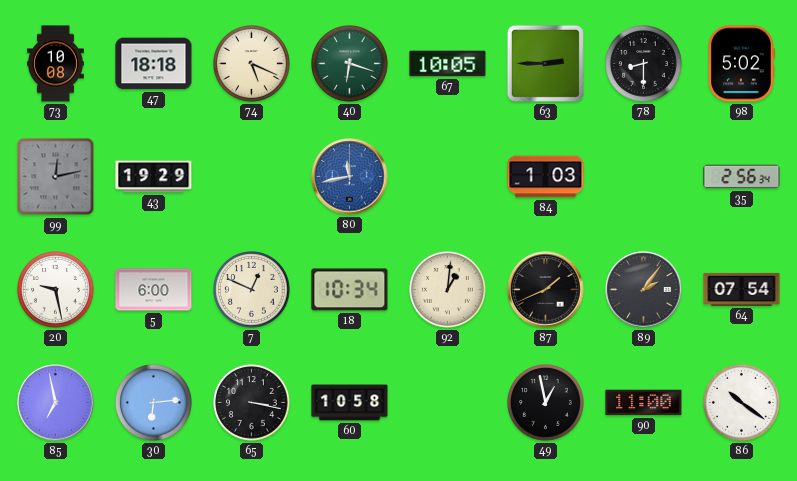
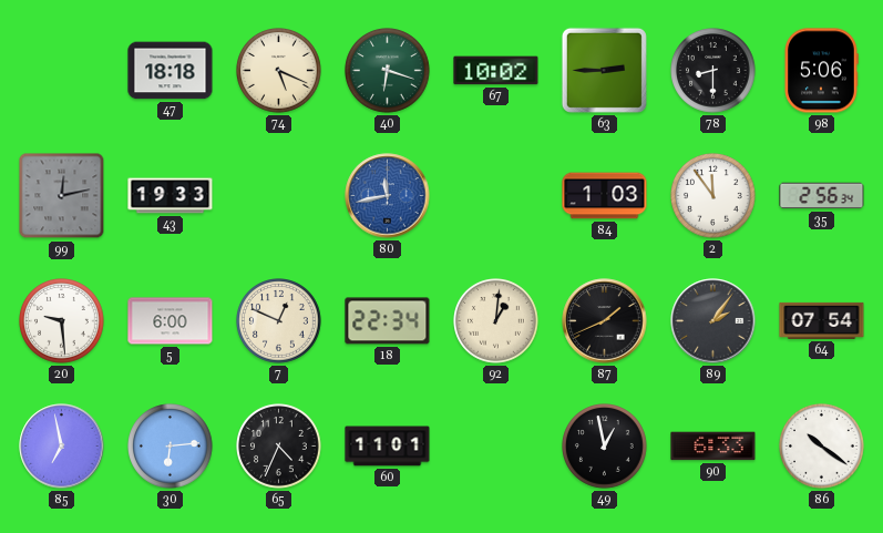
73: 10:08 -> none
67: 10:05 -> 10:02
98: 5:02 -> 5:06
43: 19:29 -> 19:33
2: none -> 11:54
20: 9:28 -> 9:29
18: 10:34 -> 22:34
65: 3:17 -> 4:34
60: 10:58 -> 11:01
90: 11:00 -> 6:33
